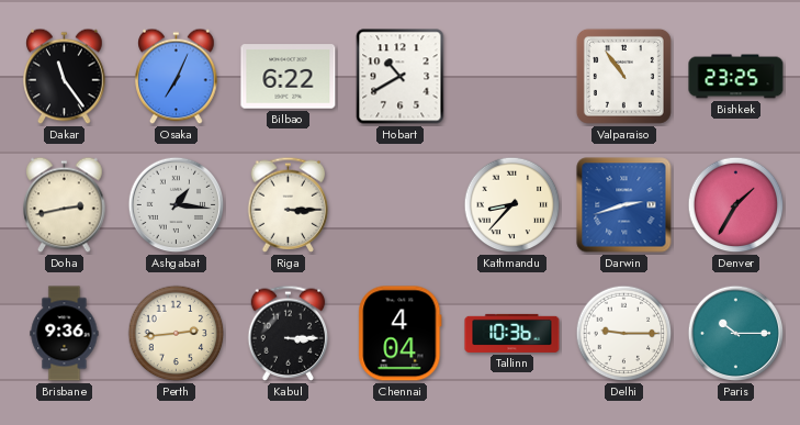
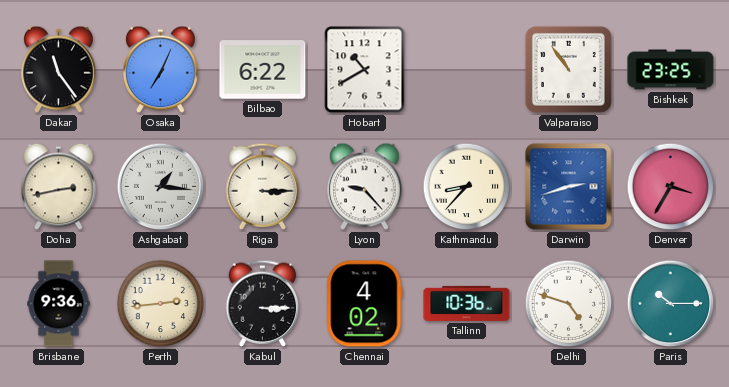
Lyon: none -> 9:23
Denver: 1:35 -> 3:35
Chennai: 4:04 -> 4:02
Delhi: 9:15 -> 4:48
